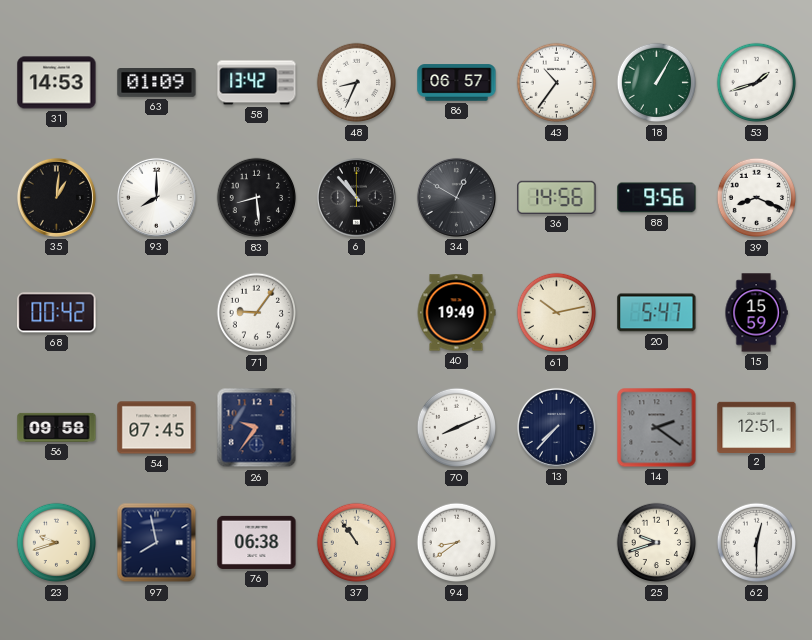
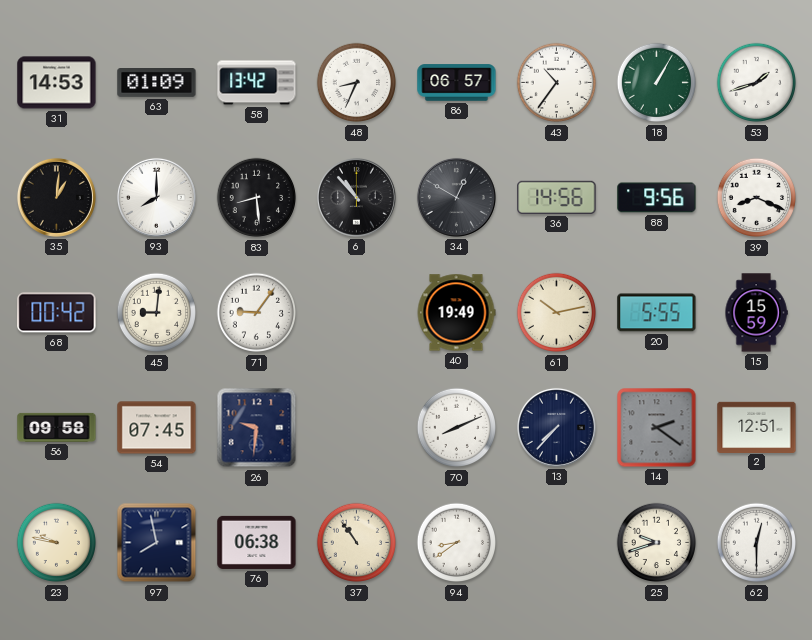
45: none -> 9:01
20: 5:47 -> 5:55
26: 9:36 -> 9:31
23: 9:42 -> 9:47
